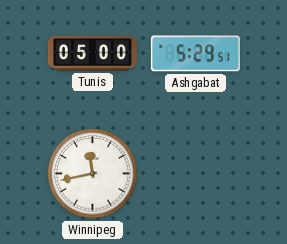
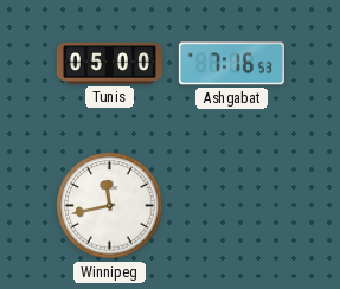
Ashgabat: 5:29 -> 7:16
